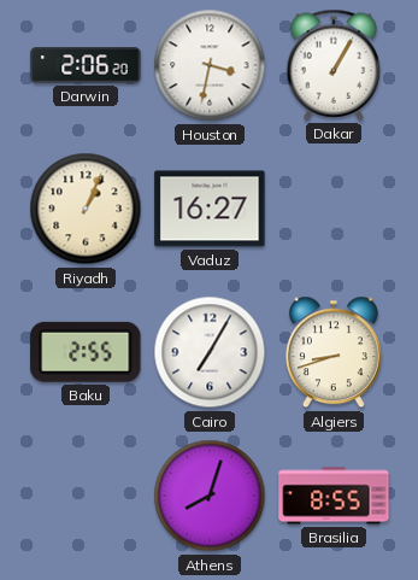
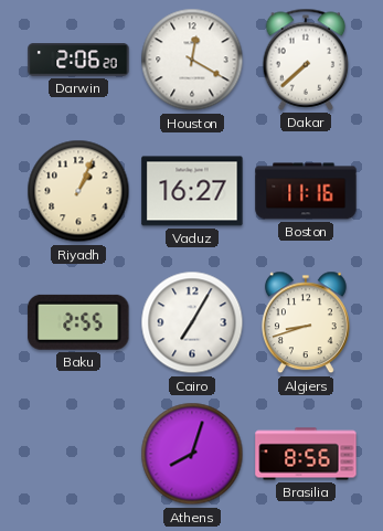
Houston: 3:32 -> 12:20
Dakar: 1:05 -> 7:38
Boston: none -> 11:16
Brasilia: 8:55 -> 8:56
